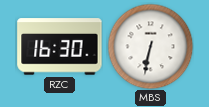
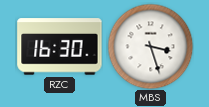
MBS: 6:32 -> 3:27
